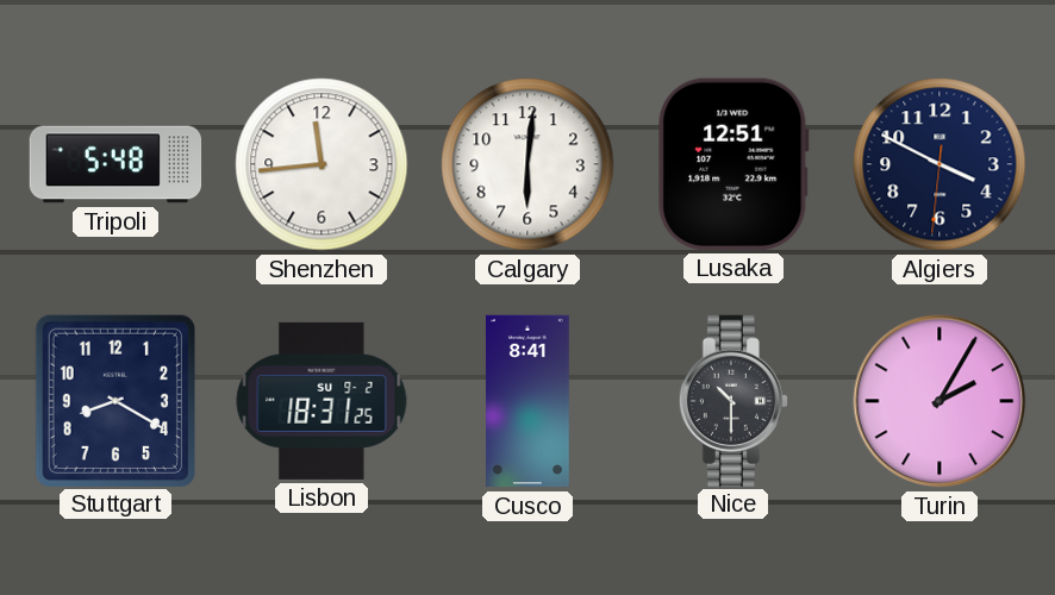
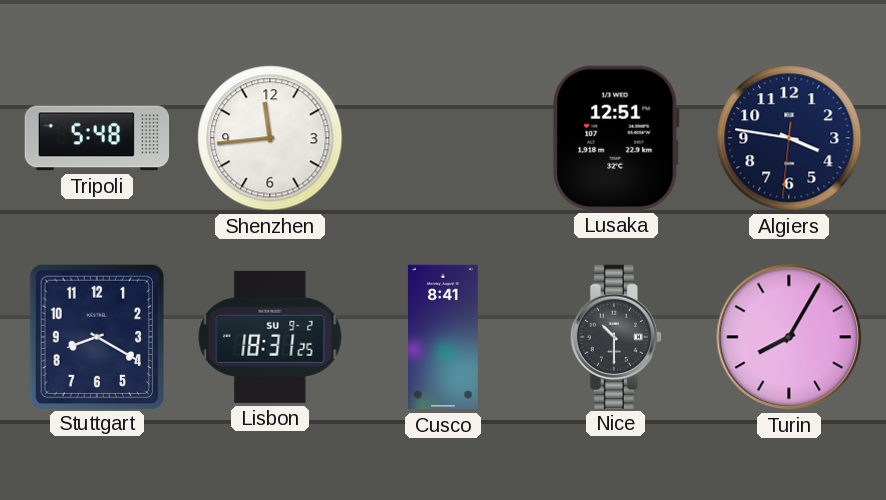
Calgary: 6:01 -> none
Algiers: 3:49 -> 3:46
Turin: 2:05 -> 8:05
